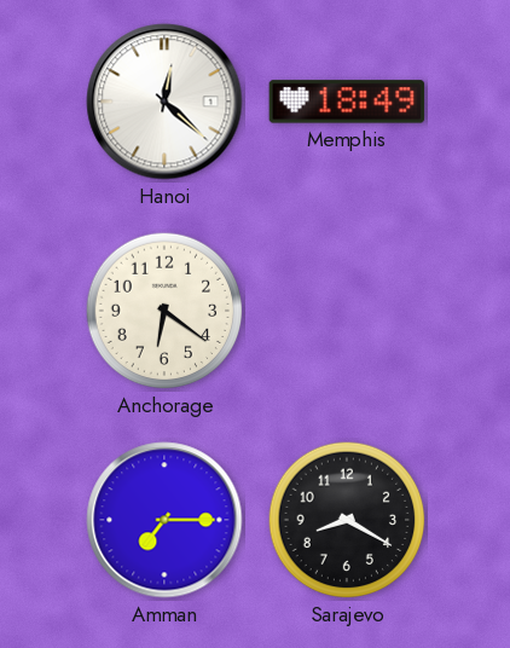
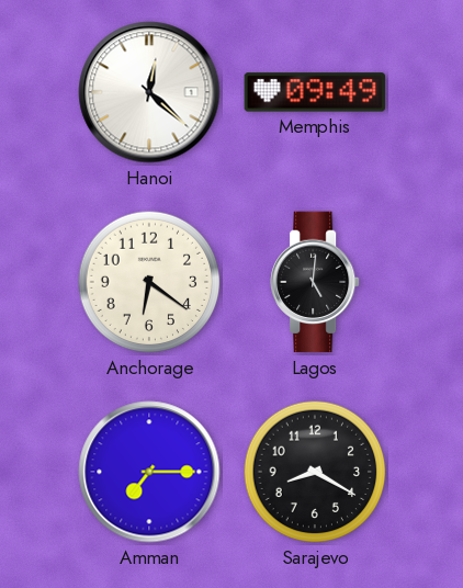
Memphis: 18:49 -> 09:49
Lagos: none -> 5:01
